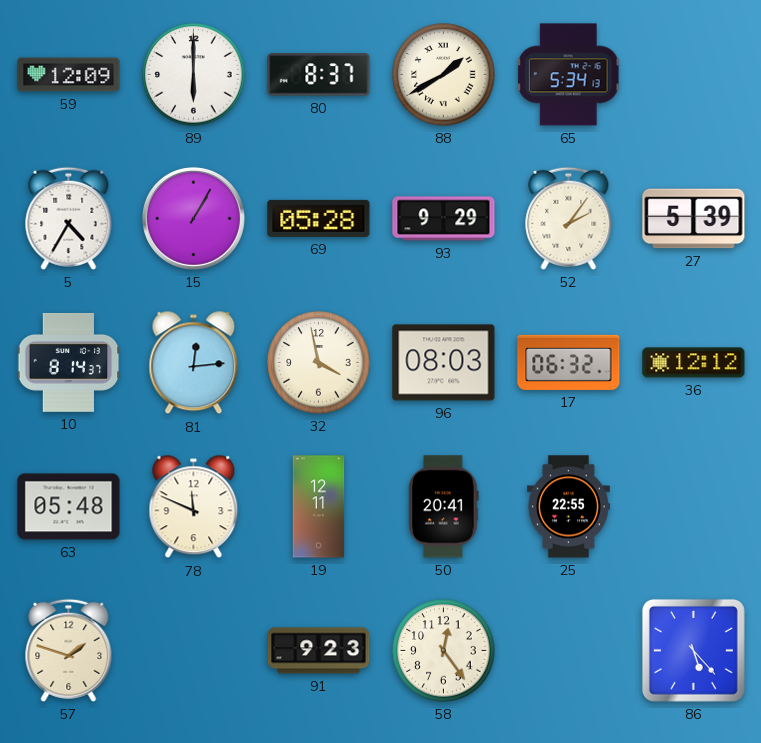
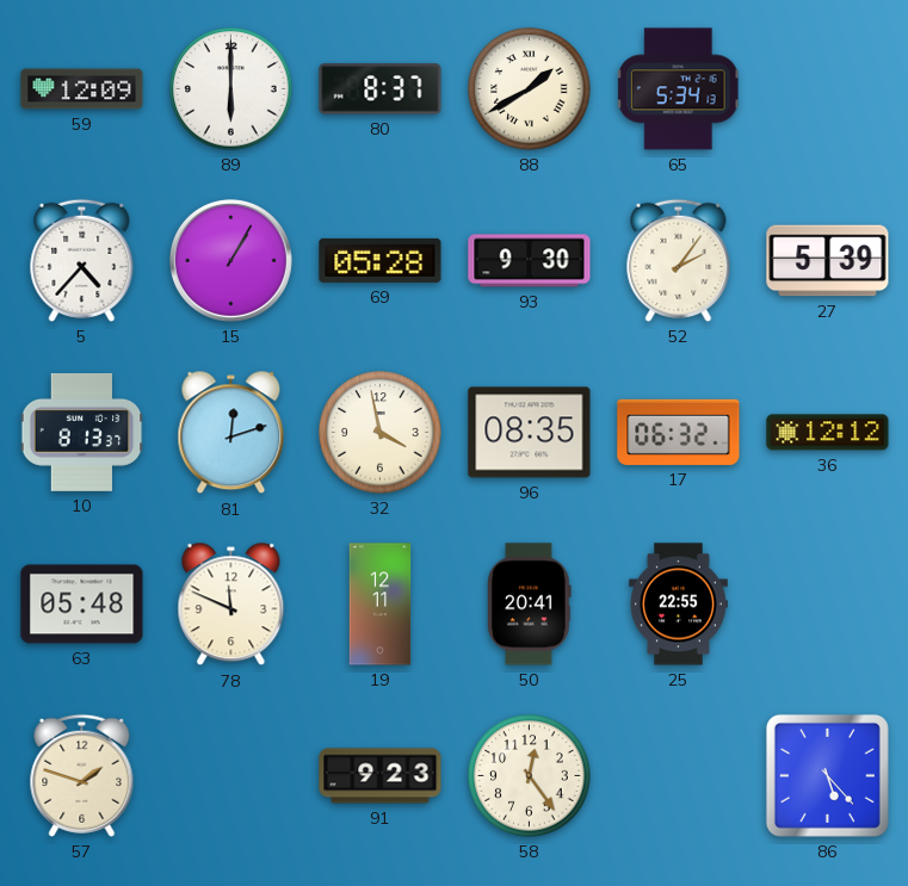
5: 4:35 -> 4:37
93: 9:29 -> 9:30
10: 8:14 -> 8:13
81: 12:14 -> 12:12
96: 08:03 -> 08:35
